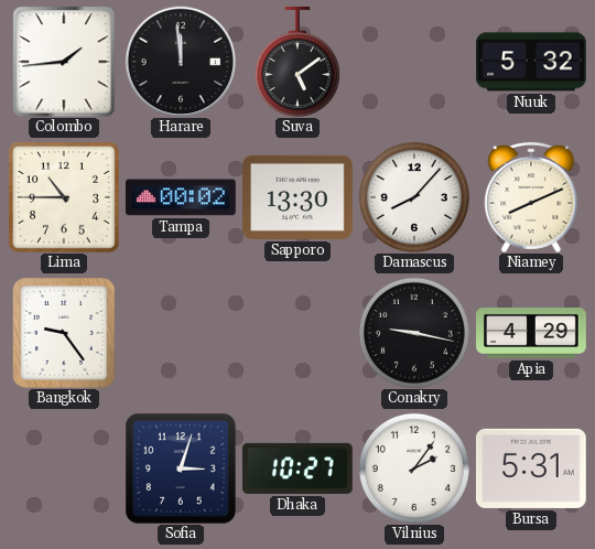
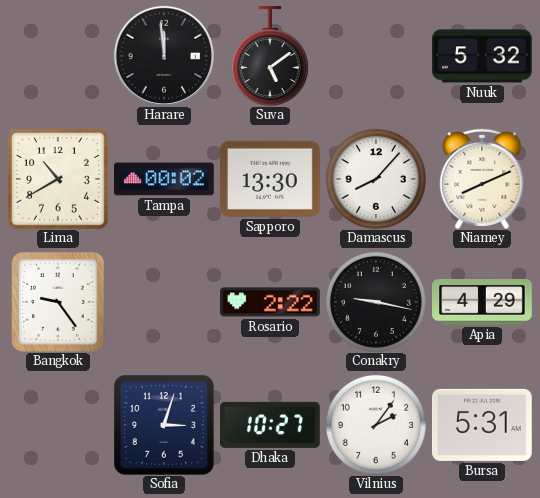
Colombo: 1:44 -> none
Lima: 10:45 -> 10:40
Rosario: none -> 2:22
